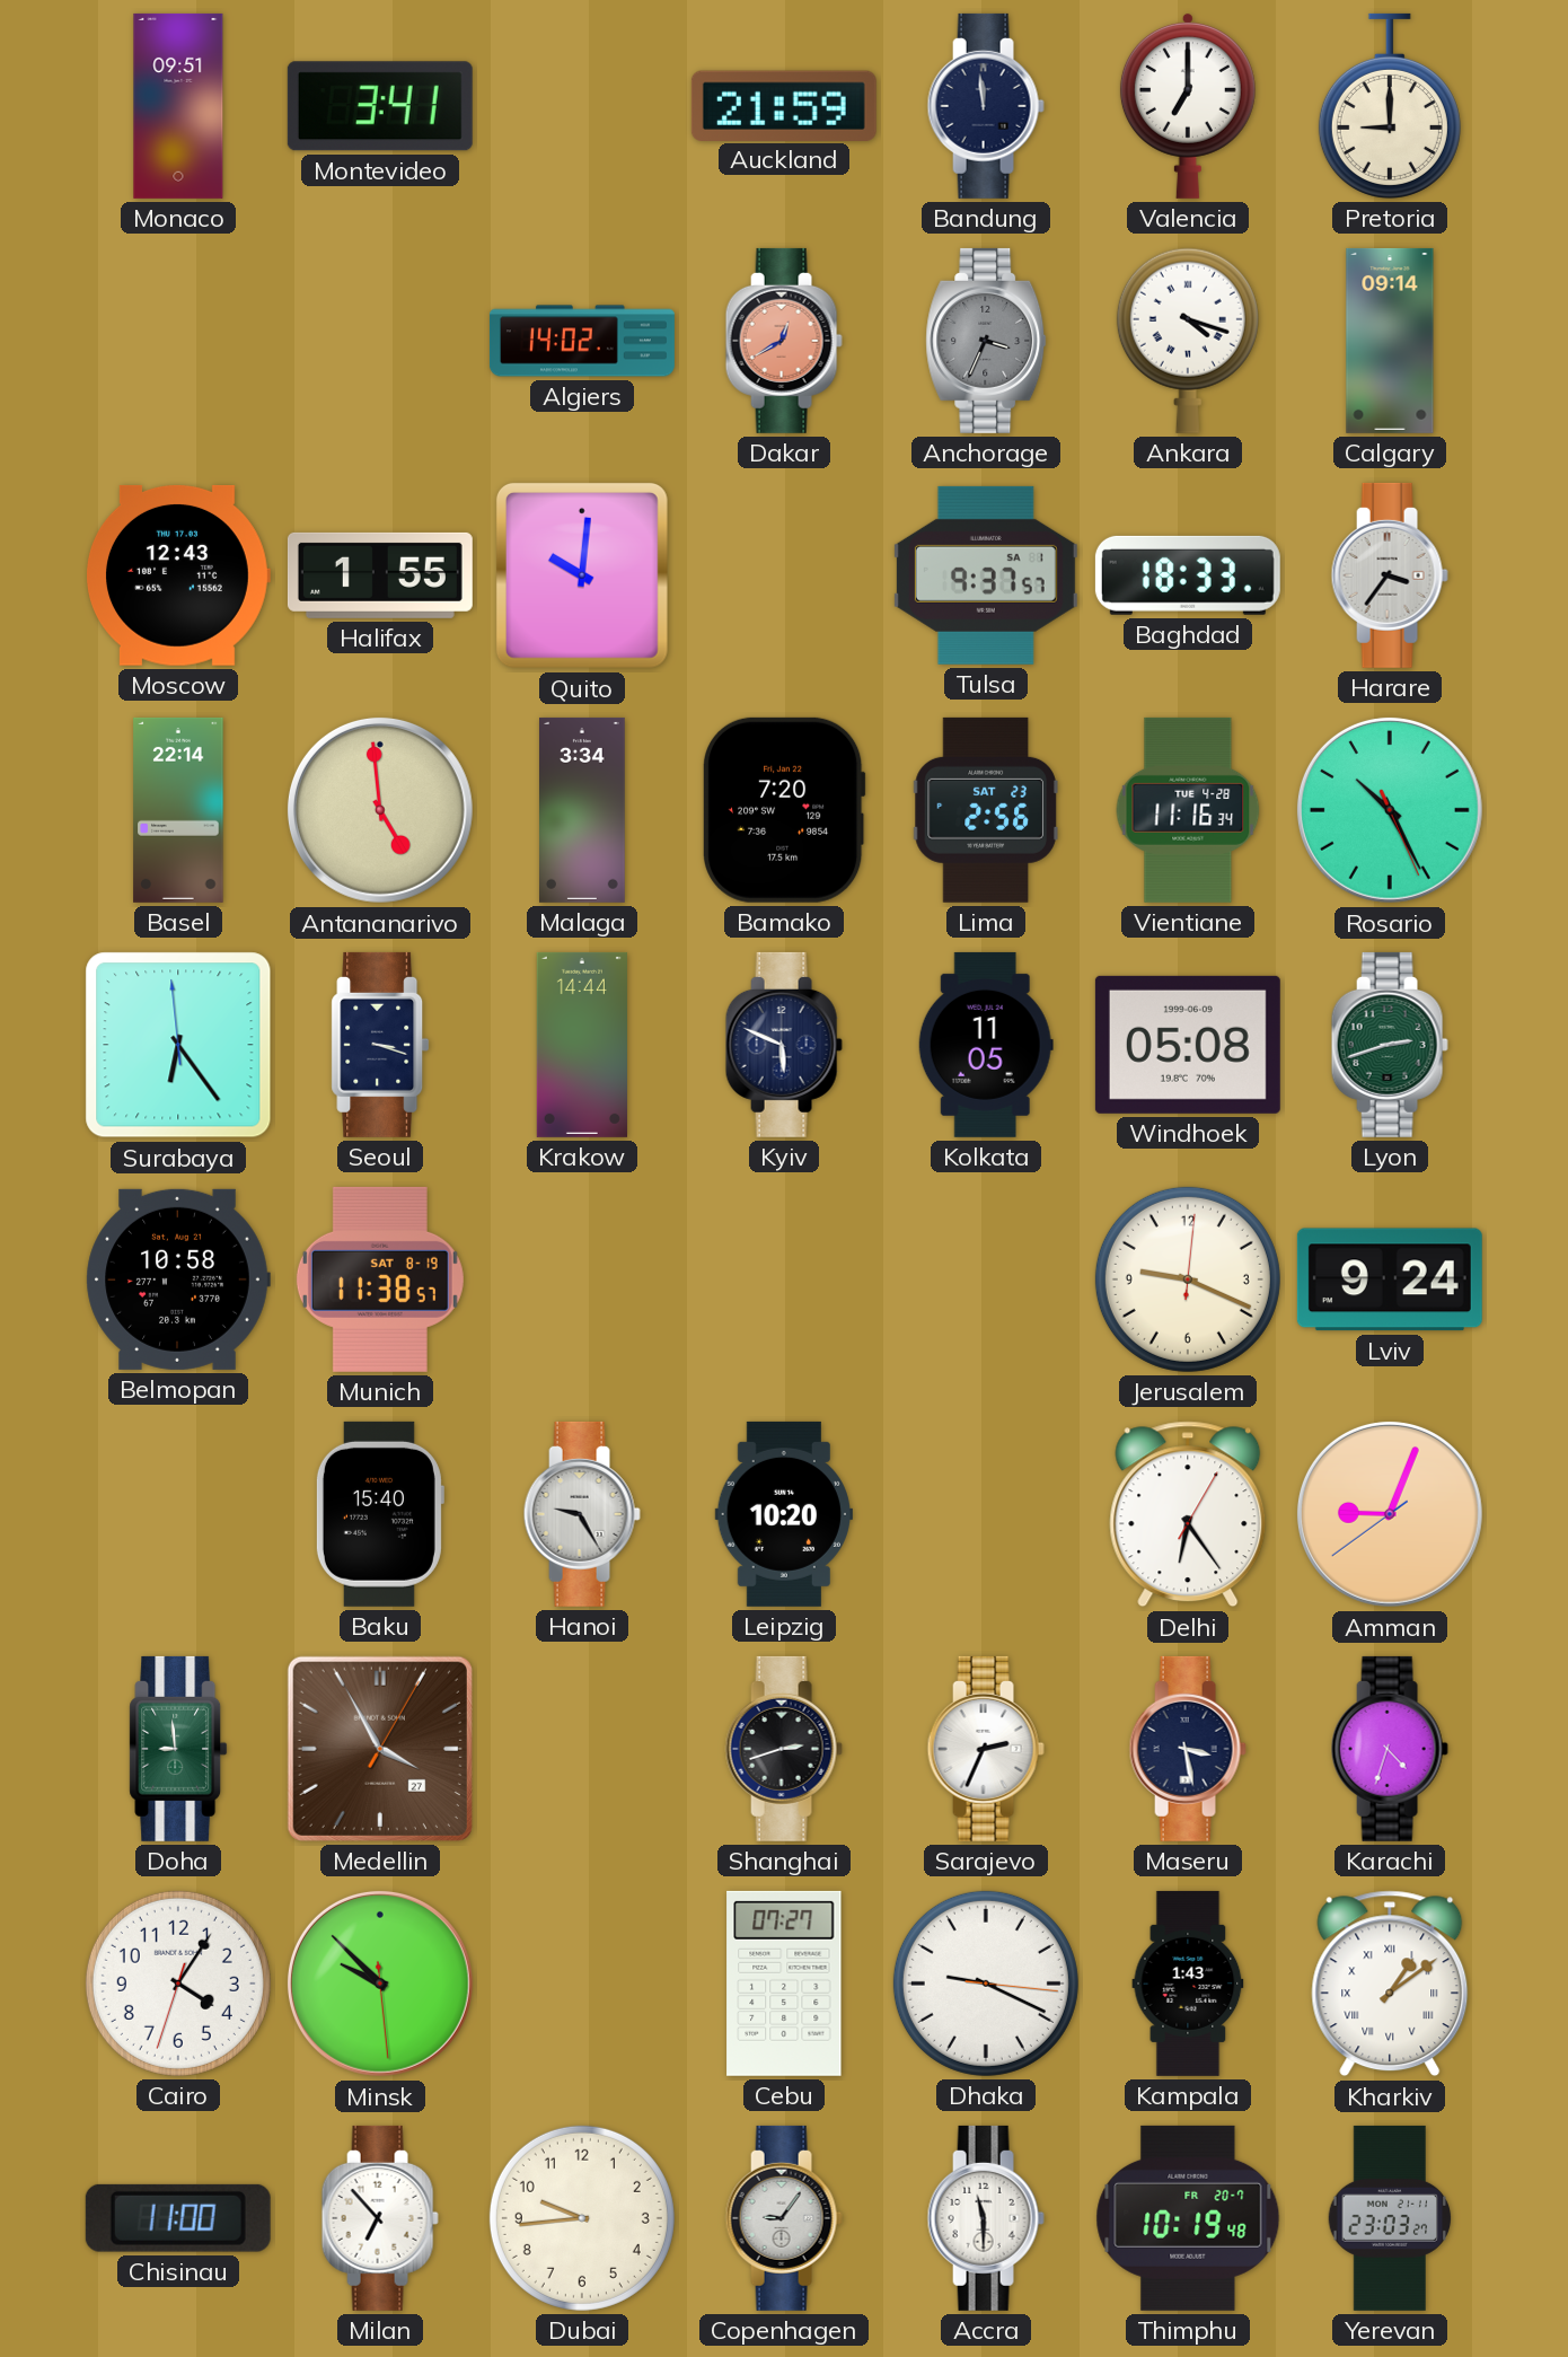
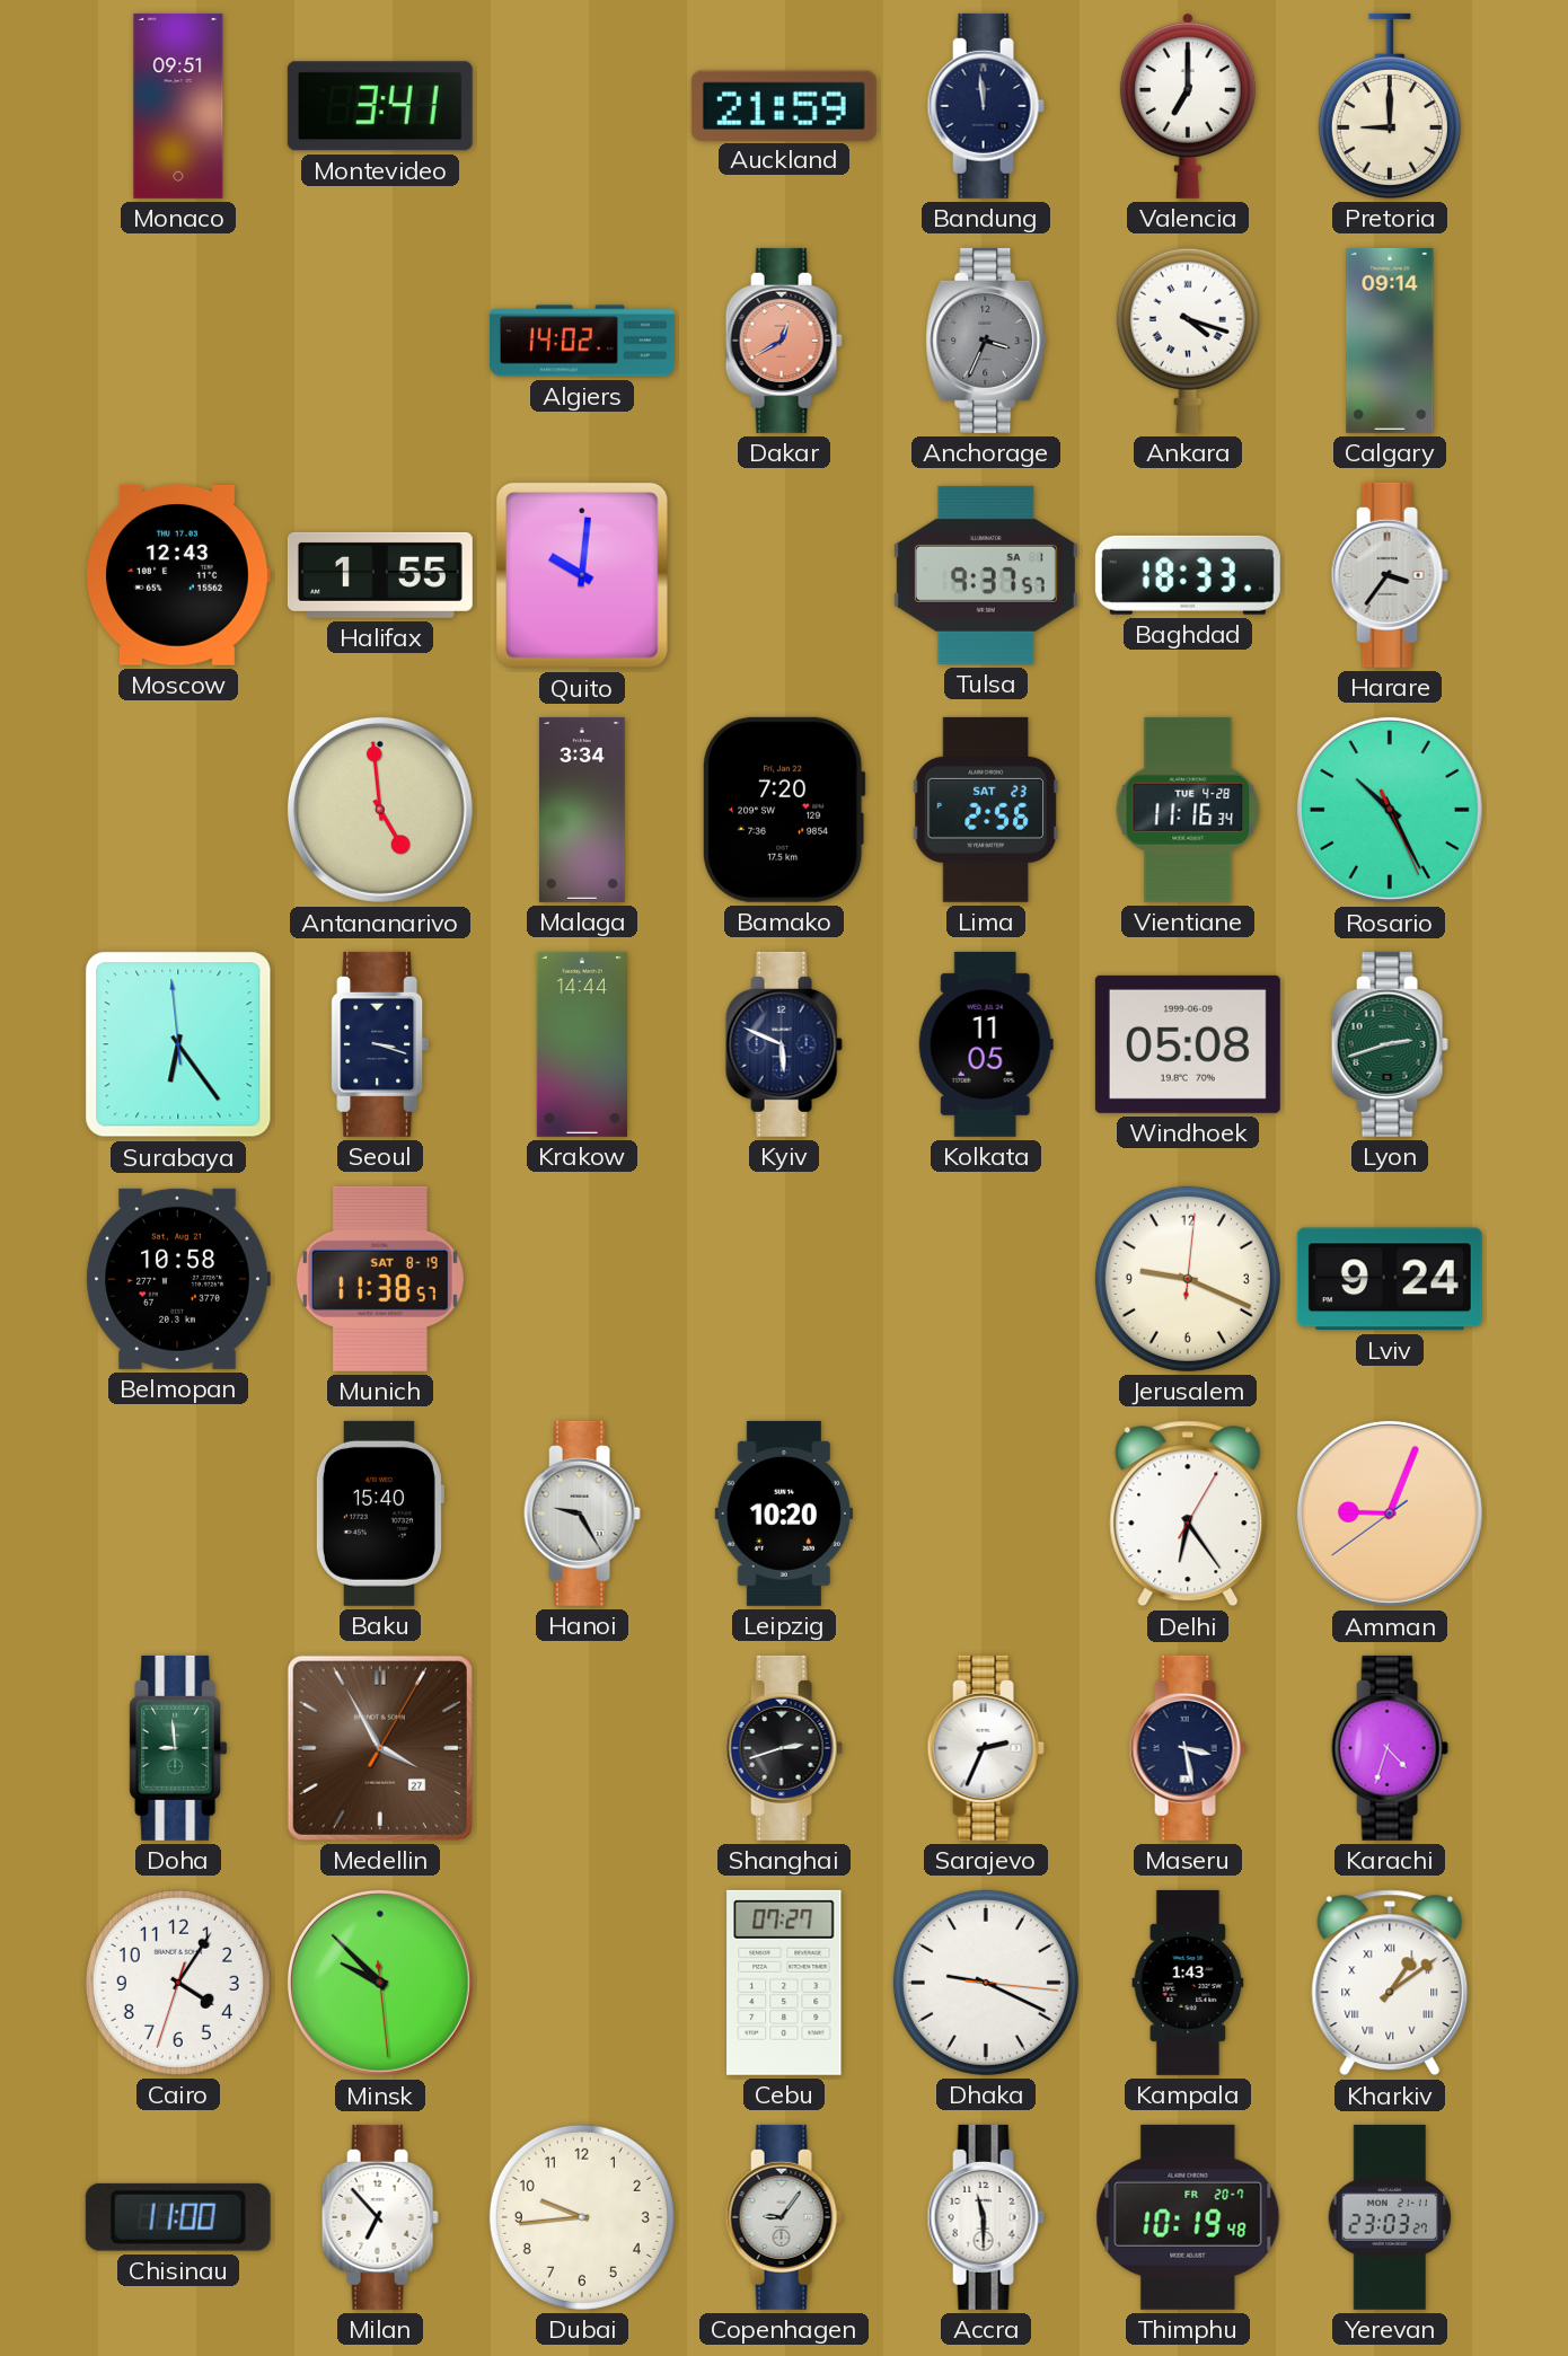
Basel: 22:14 -> none
